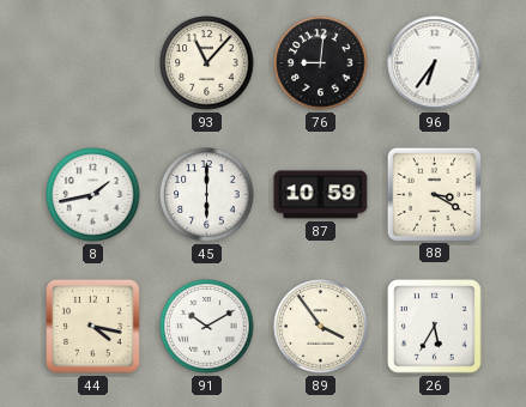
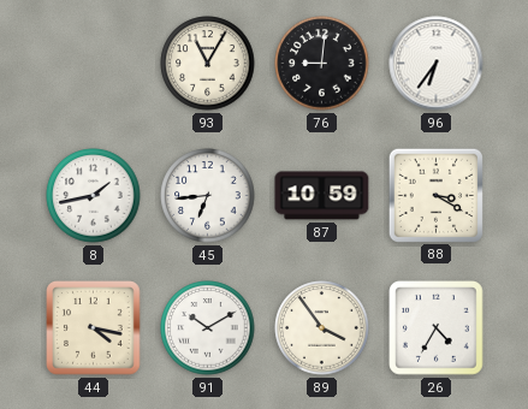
93: 11:07 -> 11:05
45: 6:00 -> 6:44
26: 5:35 -> 4:35
